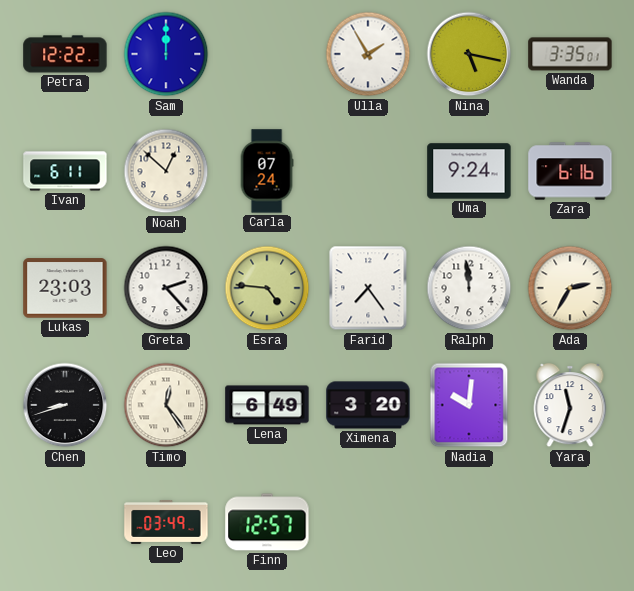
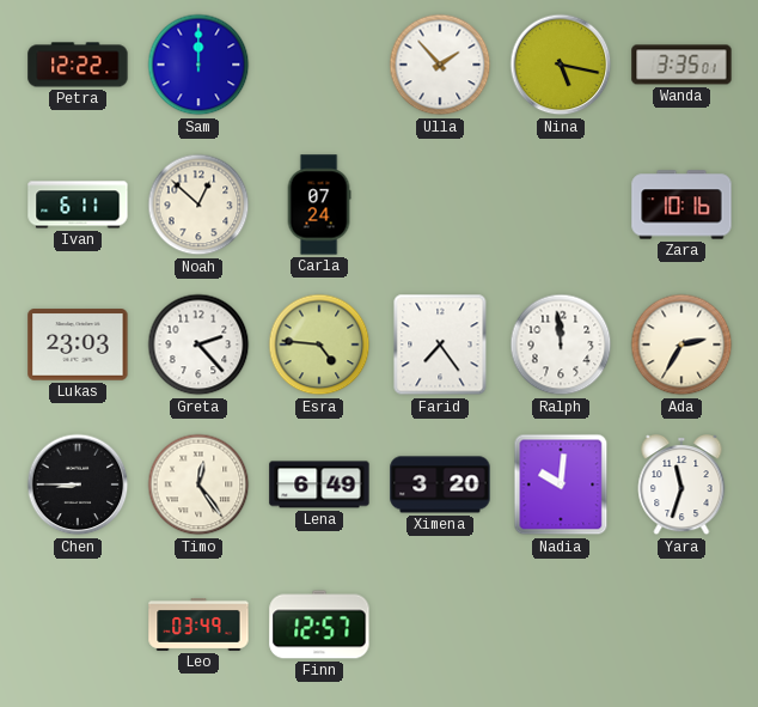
Ulla: 1:55 -> 1:53
Uma: 9:24 -> none
Zara: 6:16 -> 10:16
Chen: 8:42 -> 8:45
